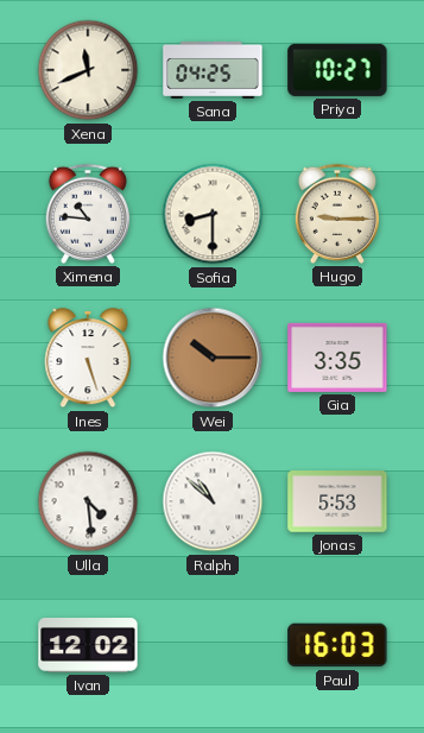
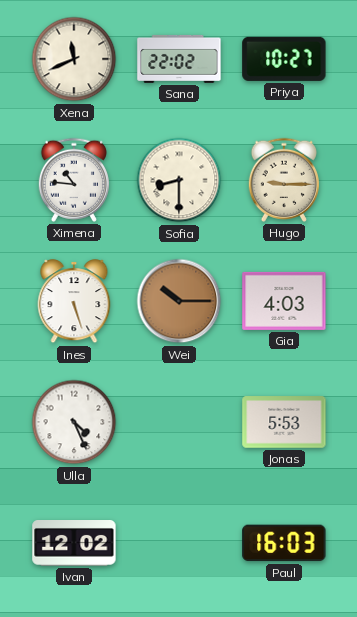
Sana: 04:25 -> 22:02
Gia: 3:35 -> 4:03
Ulla: 4:29 -> 4:26
Ralph: 10:52 -> none
